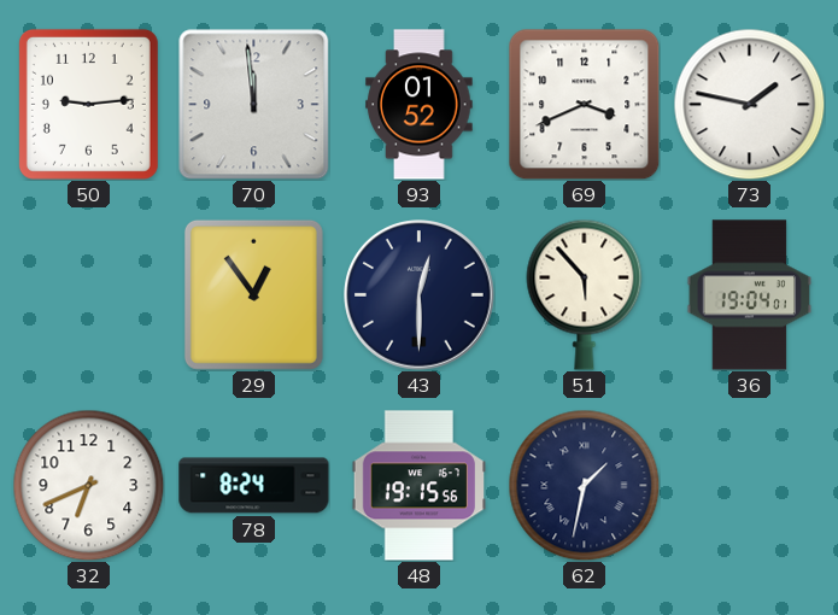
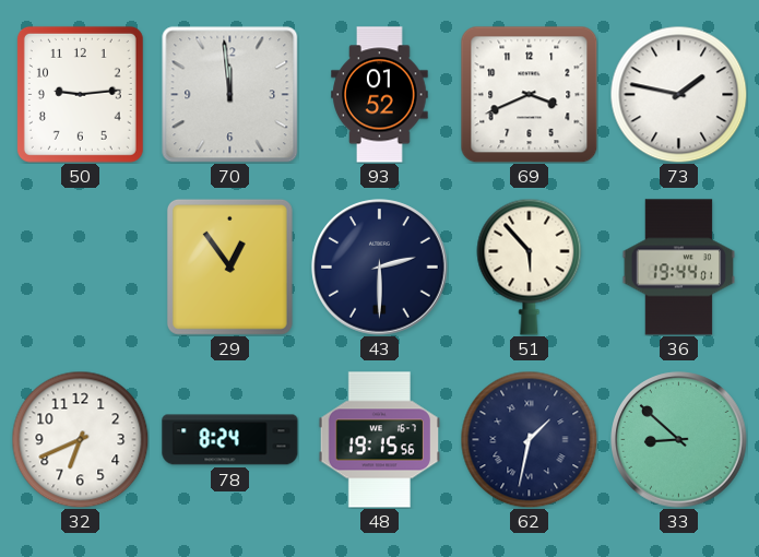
43: 12:30 -> 2:30
36: 19:04 -> 19:44
33: none -> 8:52
